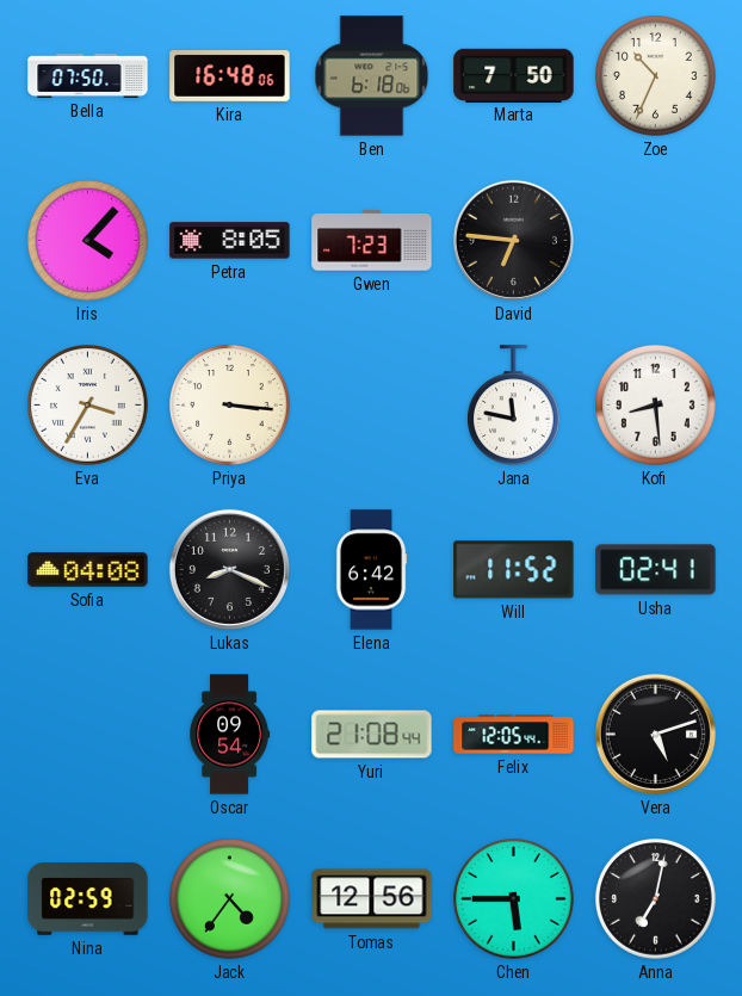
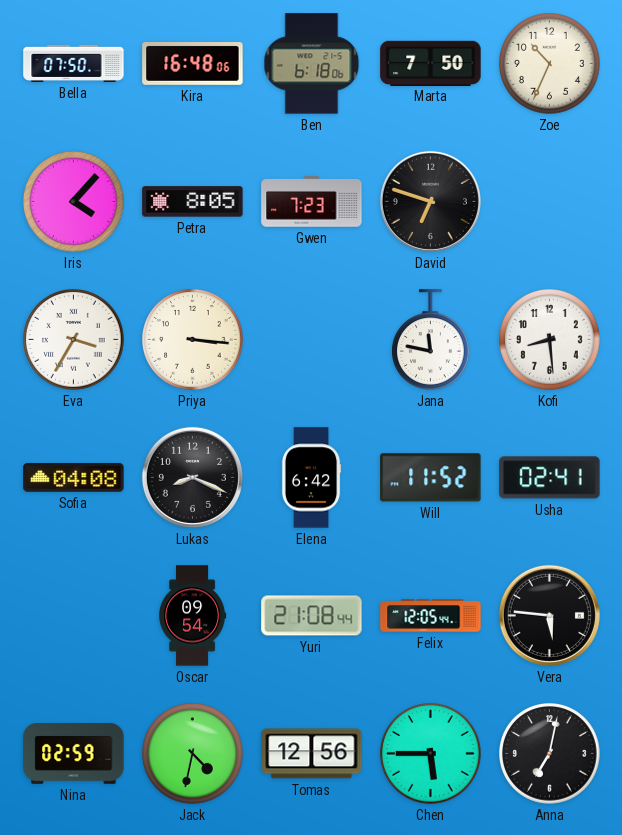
David: 6:46 -> 6:48
Vera: 5:12 -> 5:46
Jack: 4:36 -> 4:32
